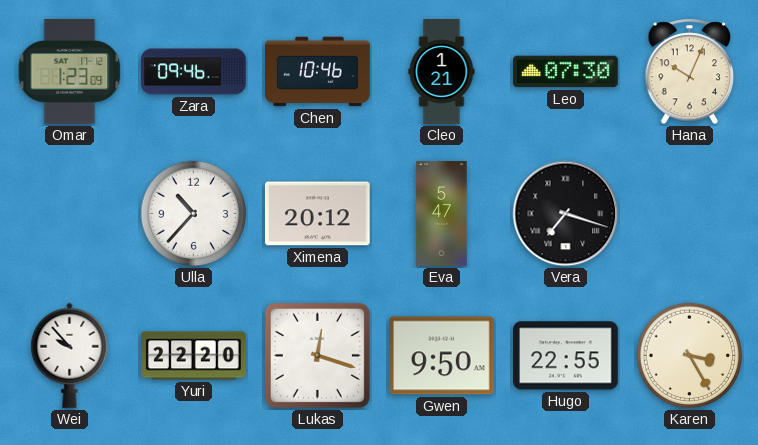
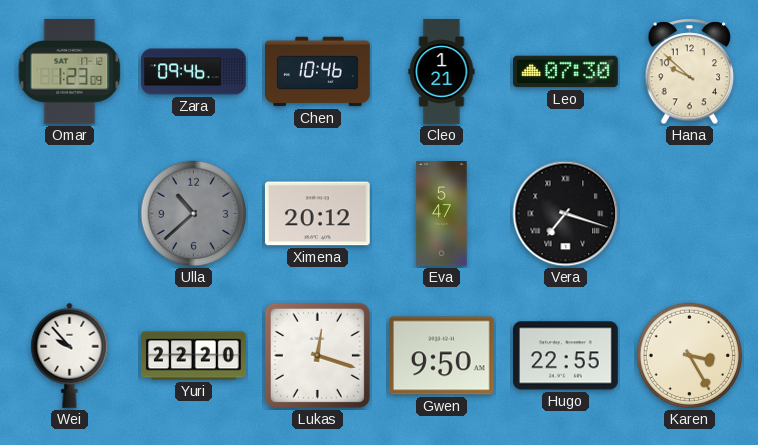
Hana: 10:04 -> 9:52
Ulla: 10:37 -> 10:38
Ulla dial: white -> grey
